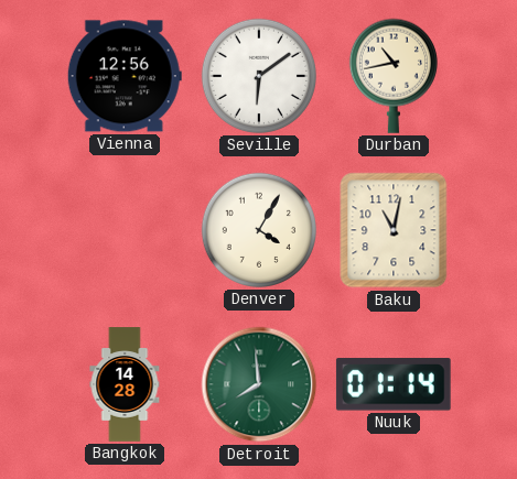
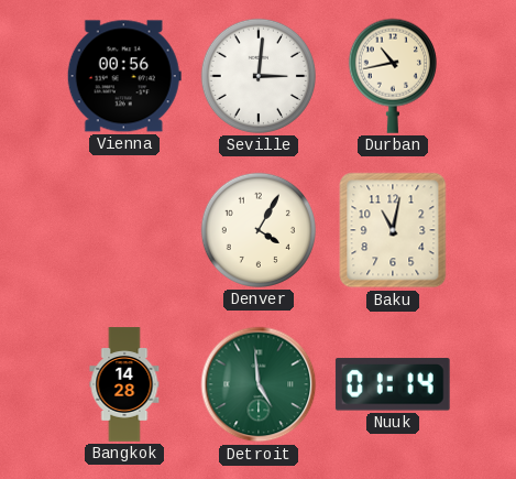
Vienna: 12:56 -> 00:56
Seville: 6:09 -> 3:01
Detroit: 7:59 -> 4:59
